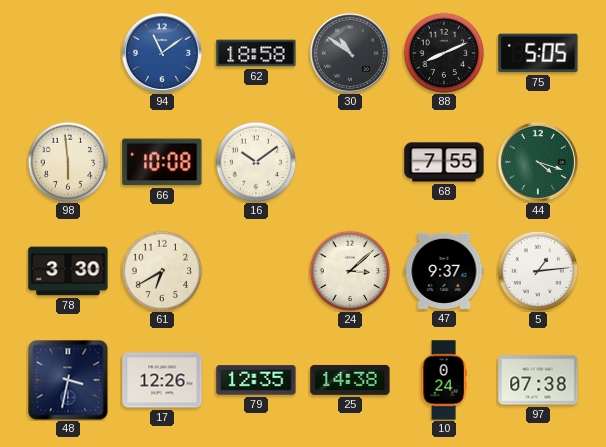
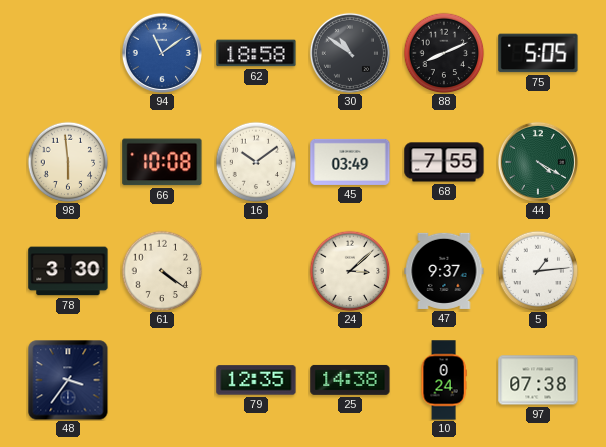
45: none -> 03:49
44: 4:18 -> 4:20
61: 6:40 -> 4:21
48: 3:32 -> 3:36
17: 12:26 -> none
